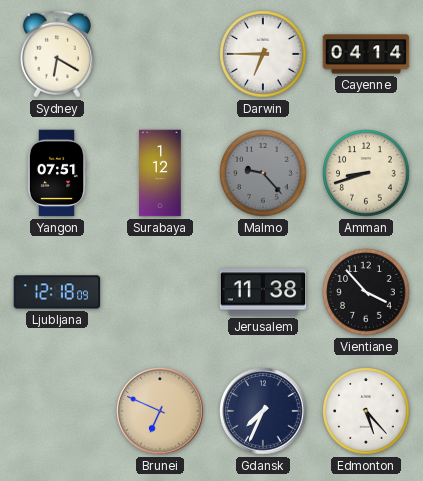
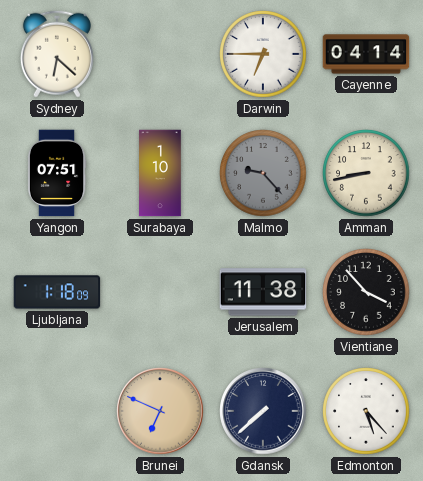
Sydney: 6:20 -> 6:22
Surabaya: 1:12 -> 1:10
Amman: 8:42 -> 8:43
Ljubljana: 12:18 -> 1:18
Gdansk: 7:34 -> 7:38
